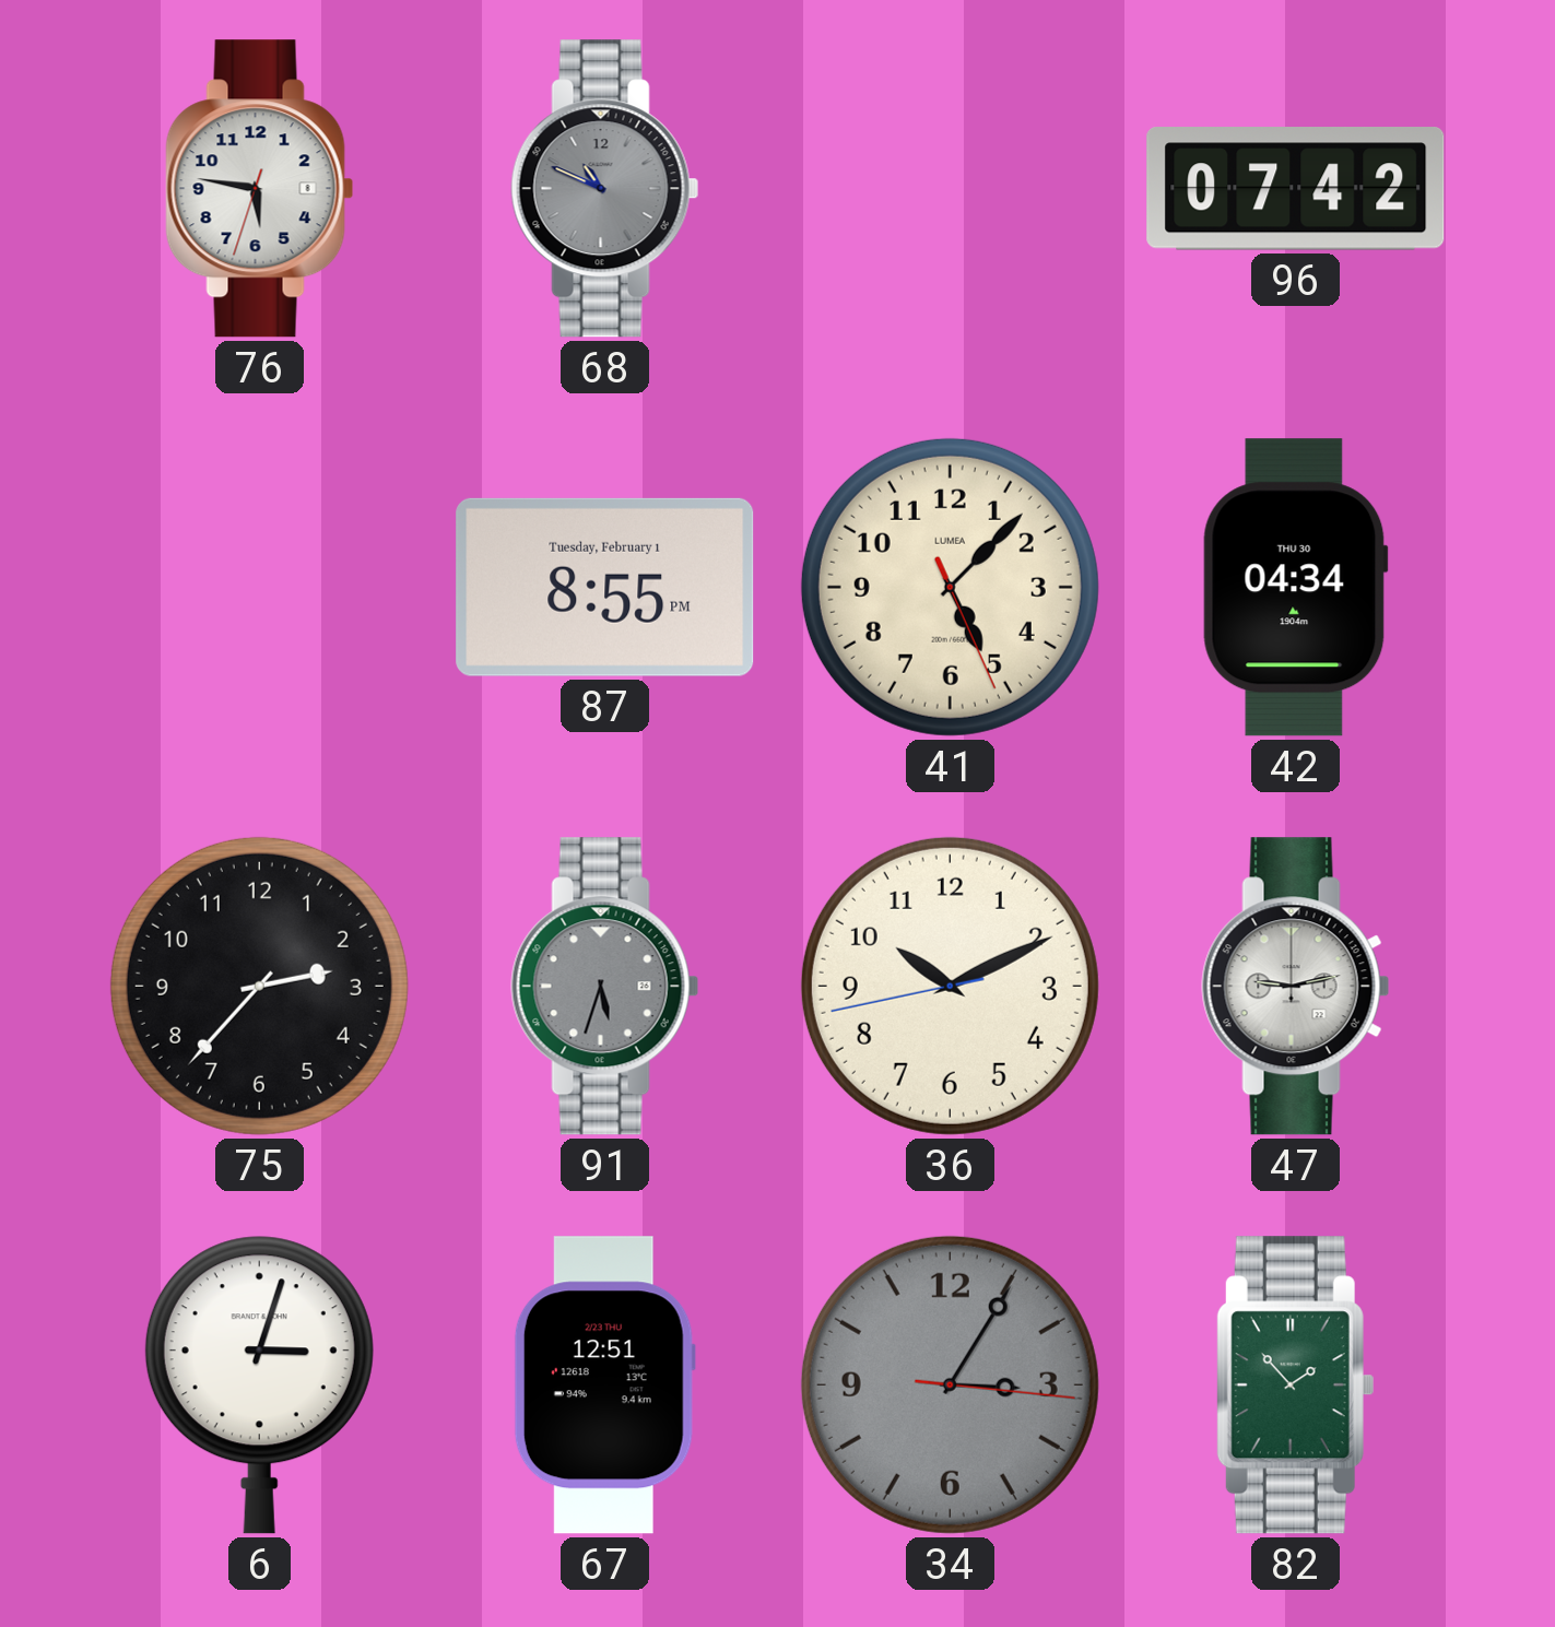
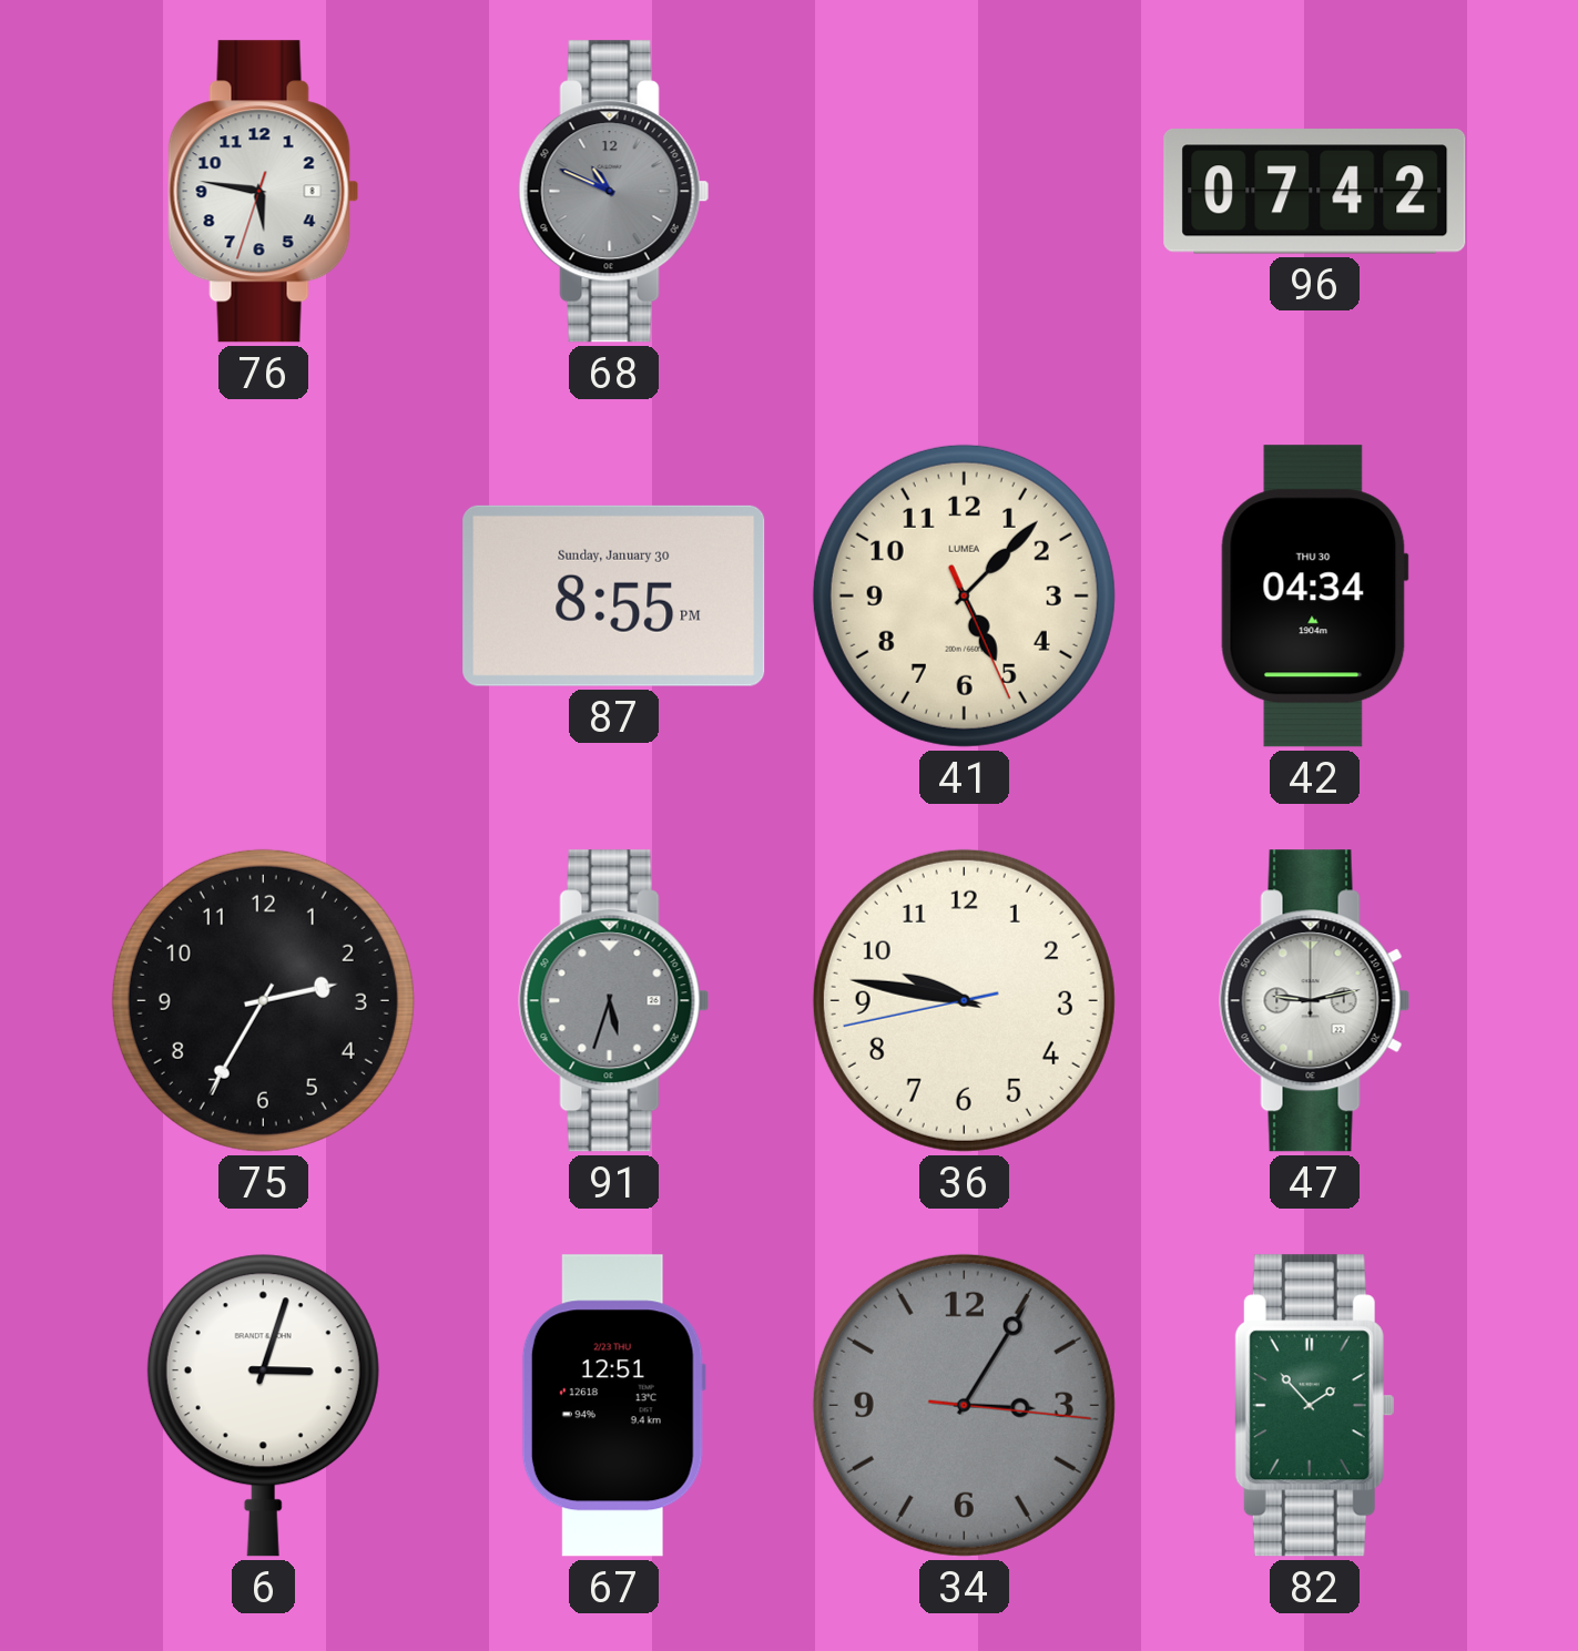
87 date: Tuesday, February 1 -> Sunday, January 30
75: 2:37 -> 2:35
36: 10:10 -> 9:46
